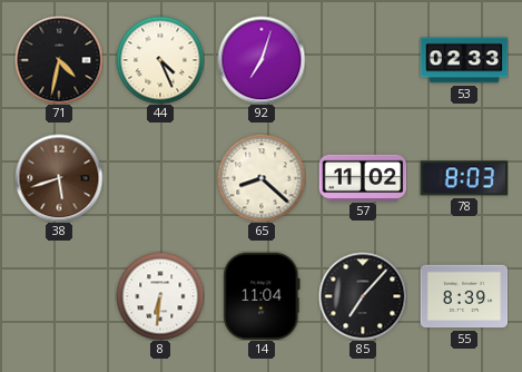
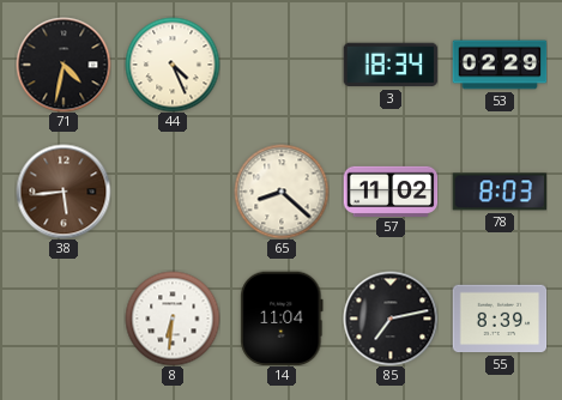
92: 7:03 -> none
3: none -> 18:34
53: 02:33 -> 02:29
38: 5:42 -> 5:44
85: 7:07 -> 7:13
